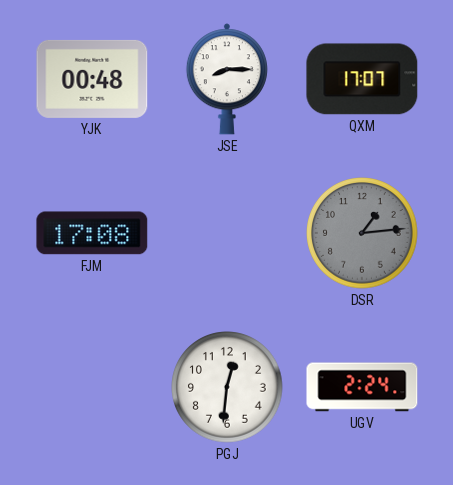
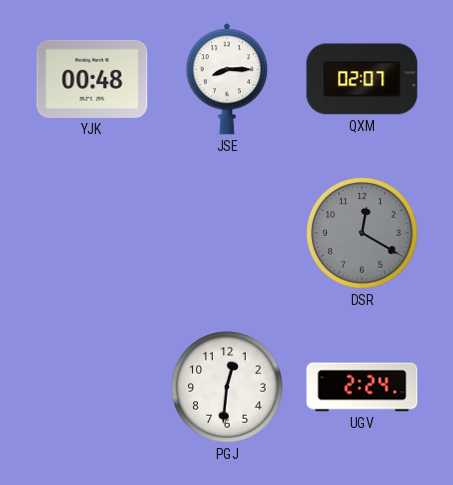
QXM: 17:07 -> 02:07
FJM: 17:08 -> none
DSR: 1:14 -> 12:20
